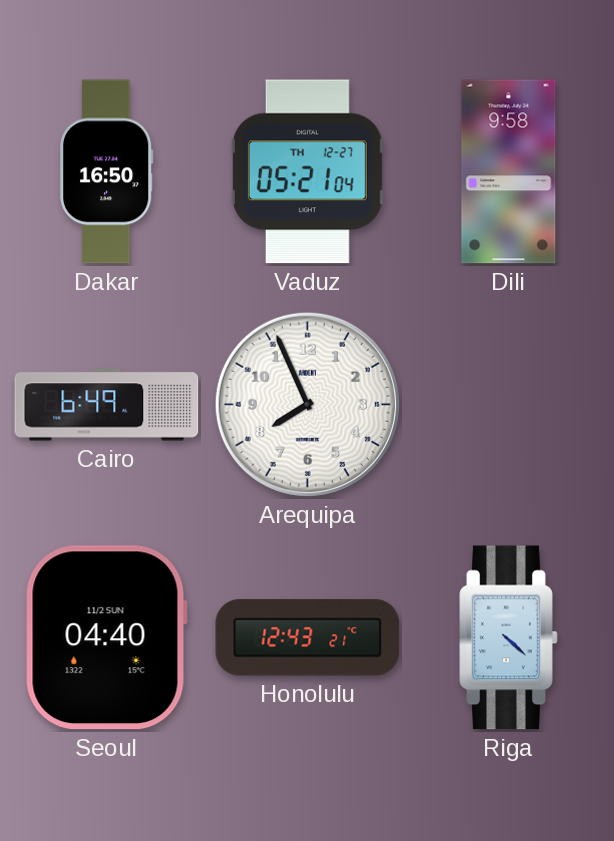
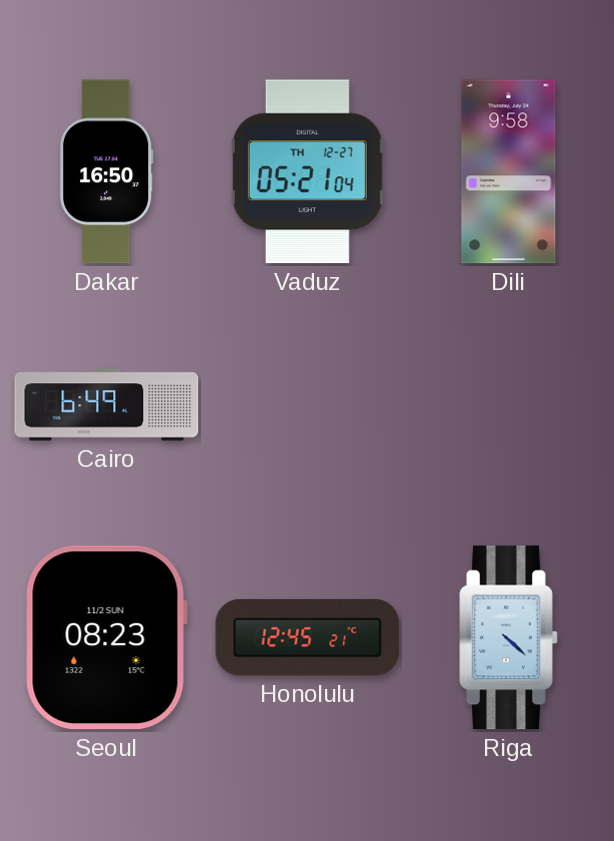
Arequipa: 7:56 -> none
Seoul: 04:40 -> 08:23
Honolulu: 12:43 -> 12:45
